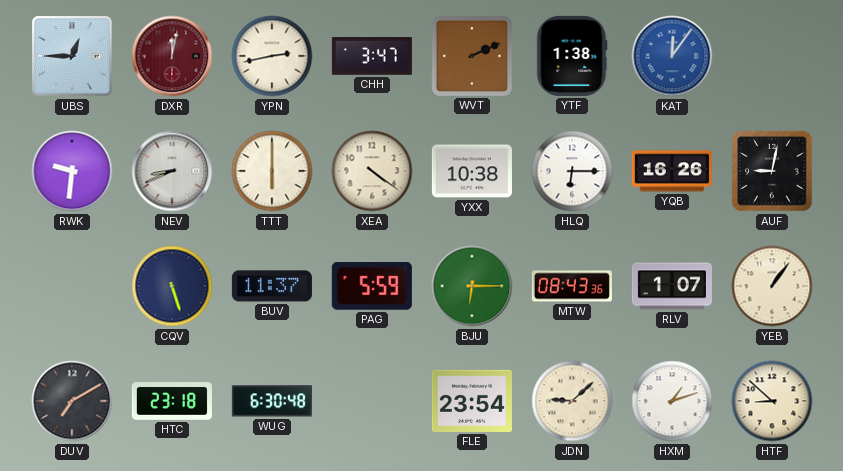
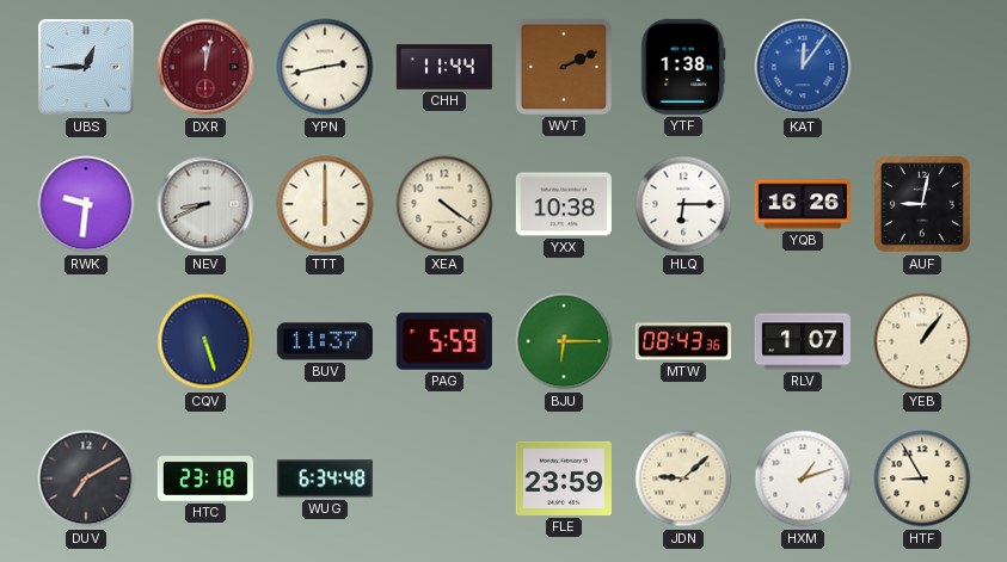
CHH: 3:47 -> 11:44
WUG: 6:30 -> 6:34
FLE: 23:54 -> 23:59
HTF: 8:52 -> 8:55
